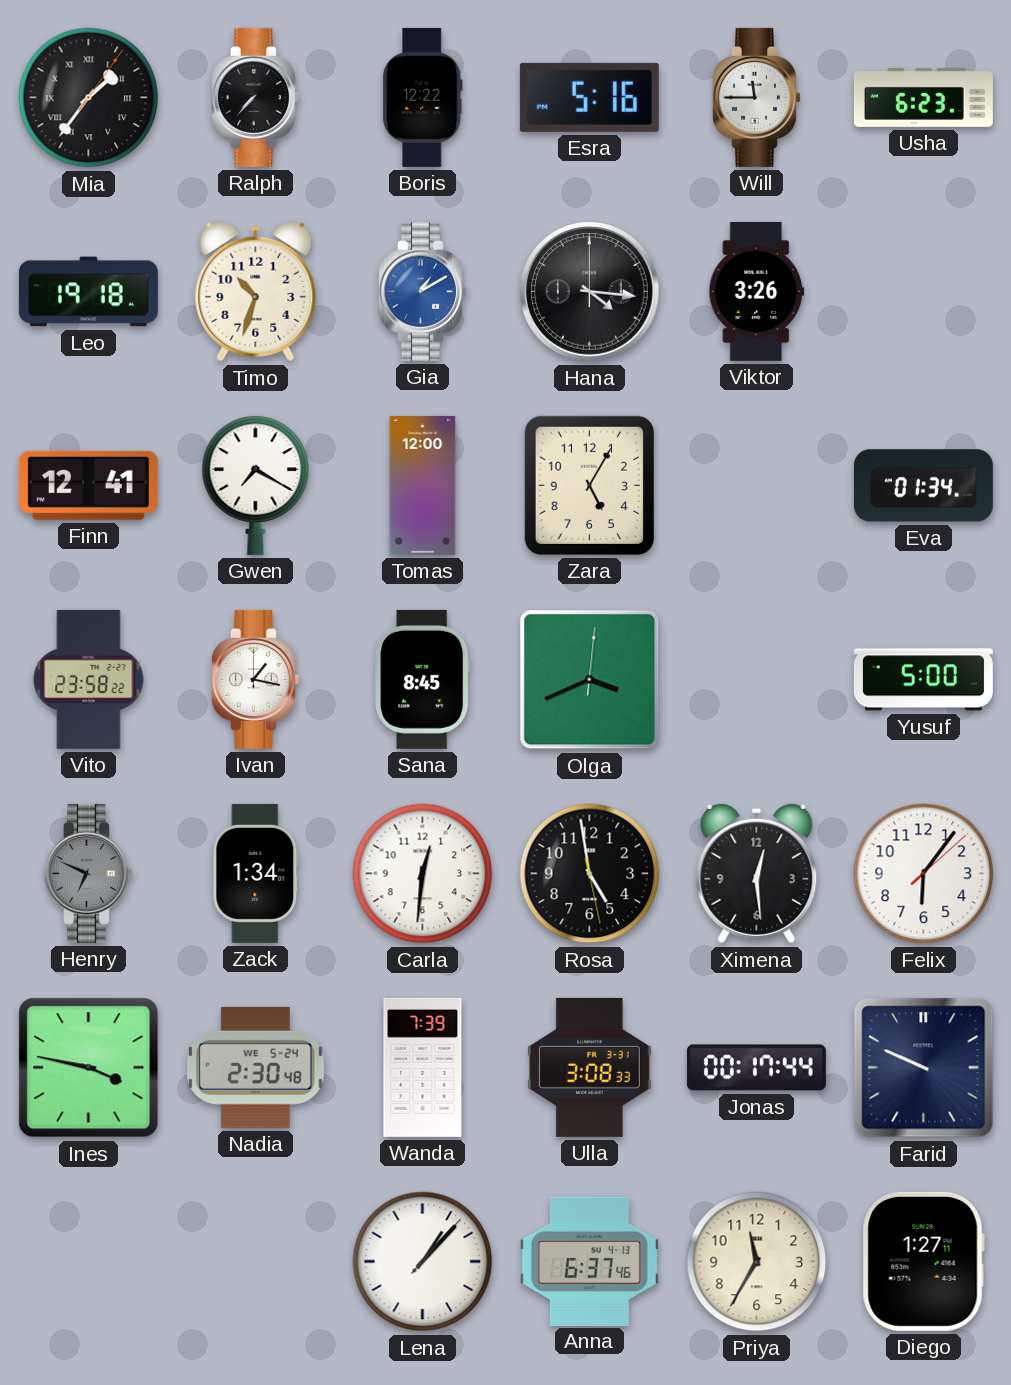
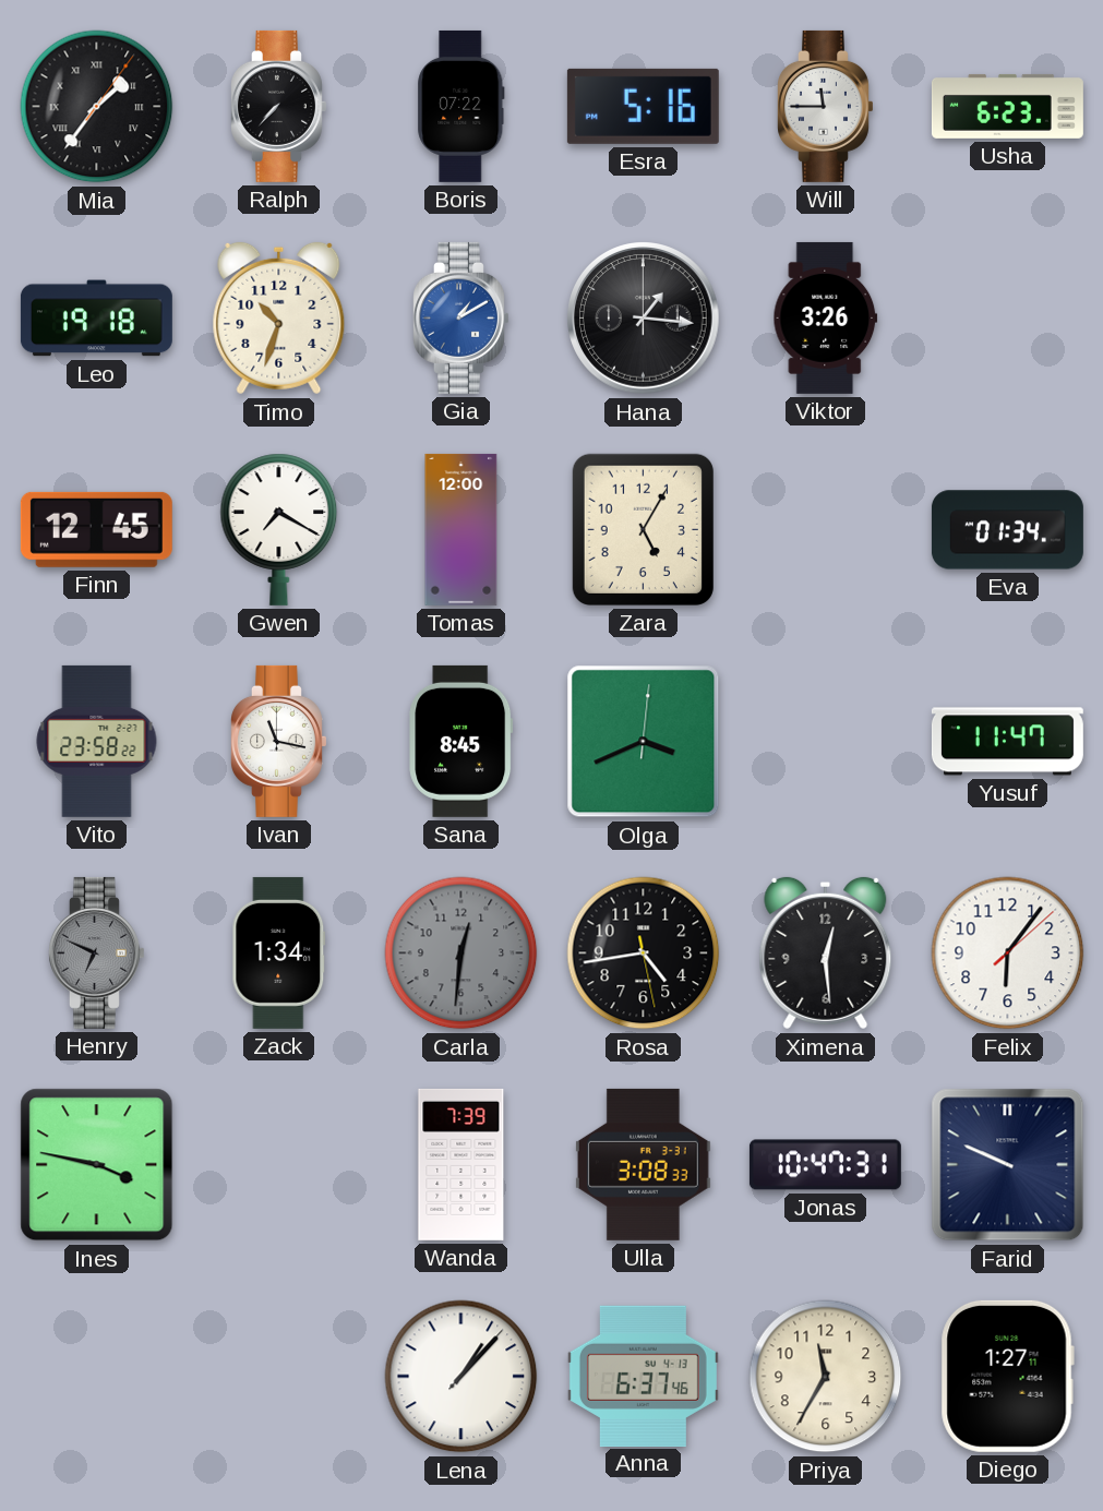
Boris: 12:22 -> 07:22
Hana: 4:16 -> 1:16
Finn: 12:41 -> 12:45
Ivan: 1:17 -> 11:17
Yusuf: 5:00 -> 11:47
Carla dial: white -> grey
Rosa: 4:58 -> 4:43
Nadia: 2:30 -> none
Jonas: 00:17 -> 10:47
